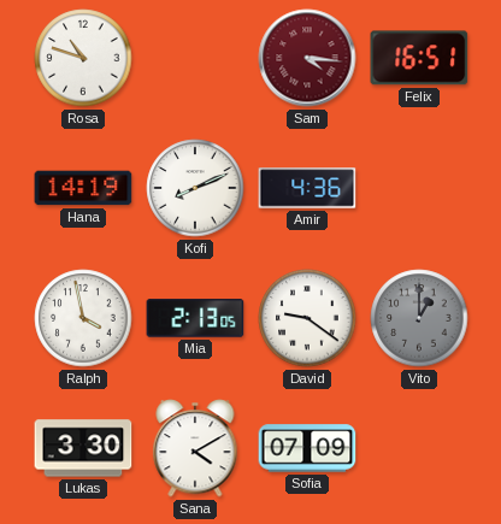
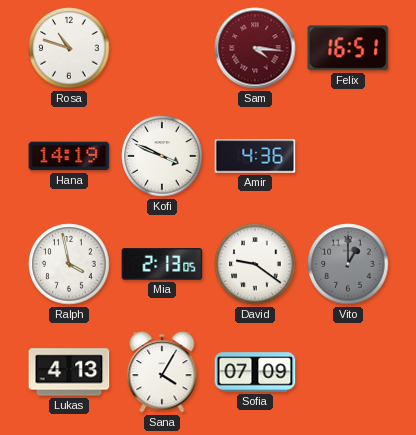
Kofi: 8:11 -> 3:49
Lukas: 3:30 -> 4:13
Sana: 4:10 -> 4:05
